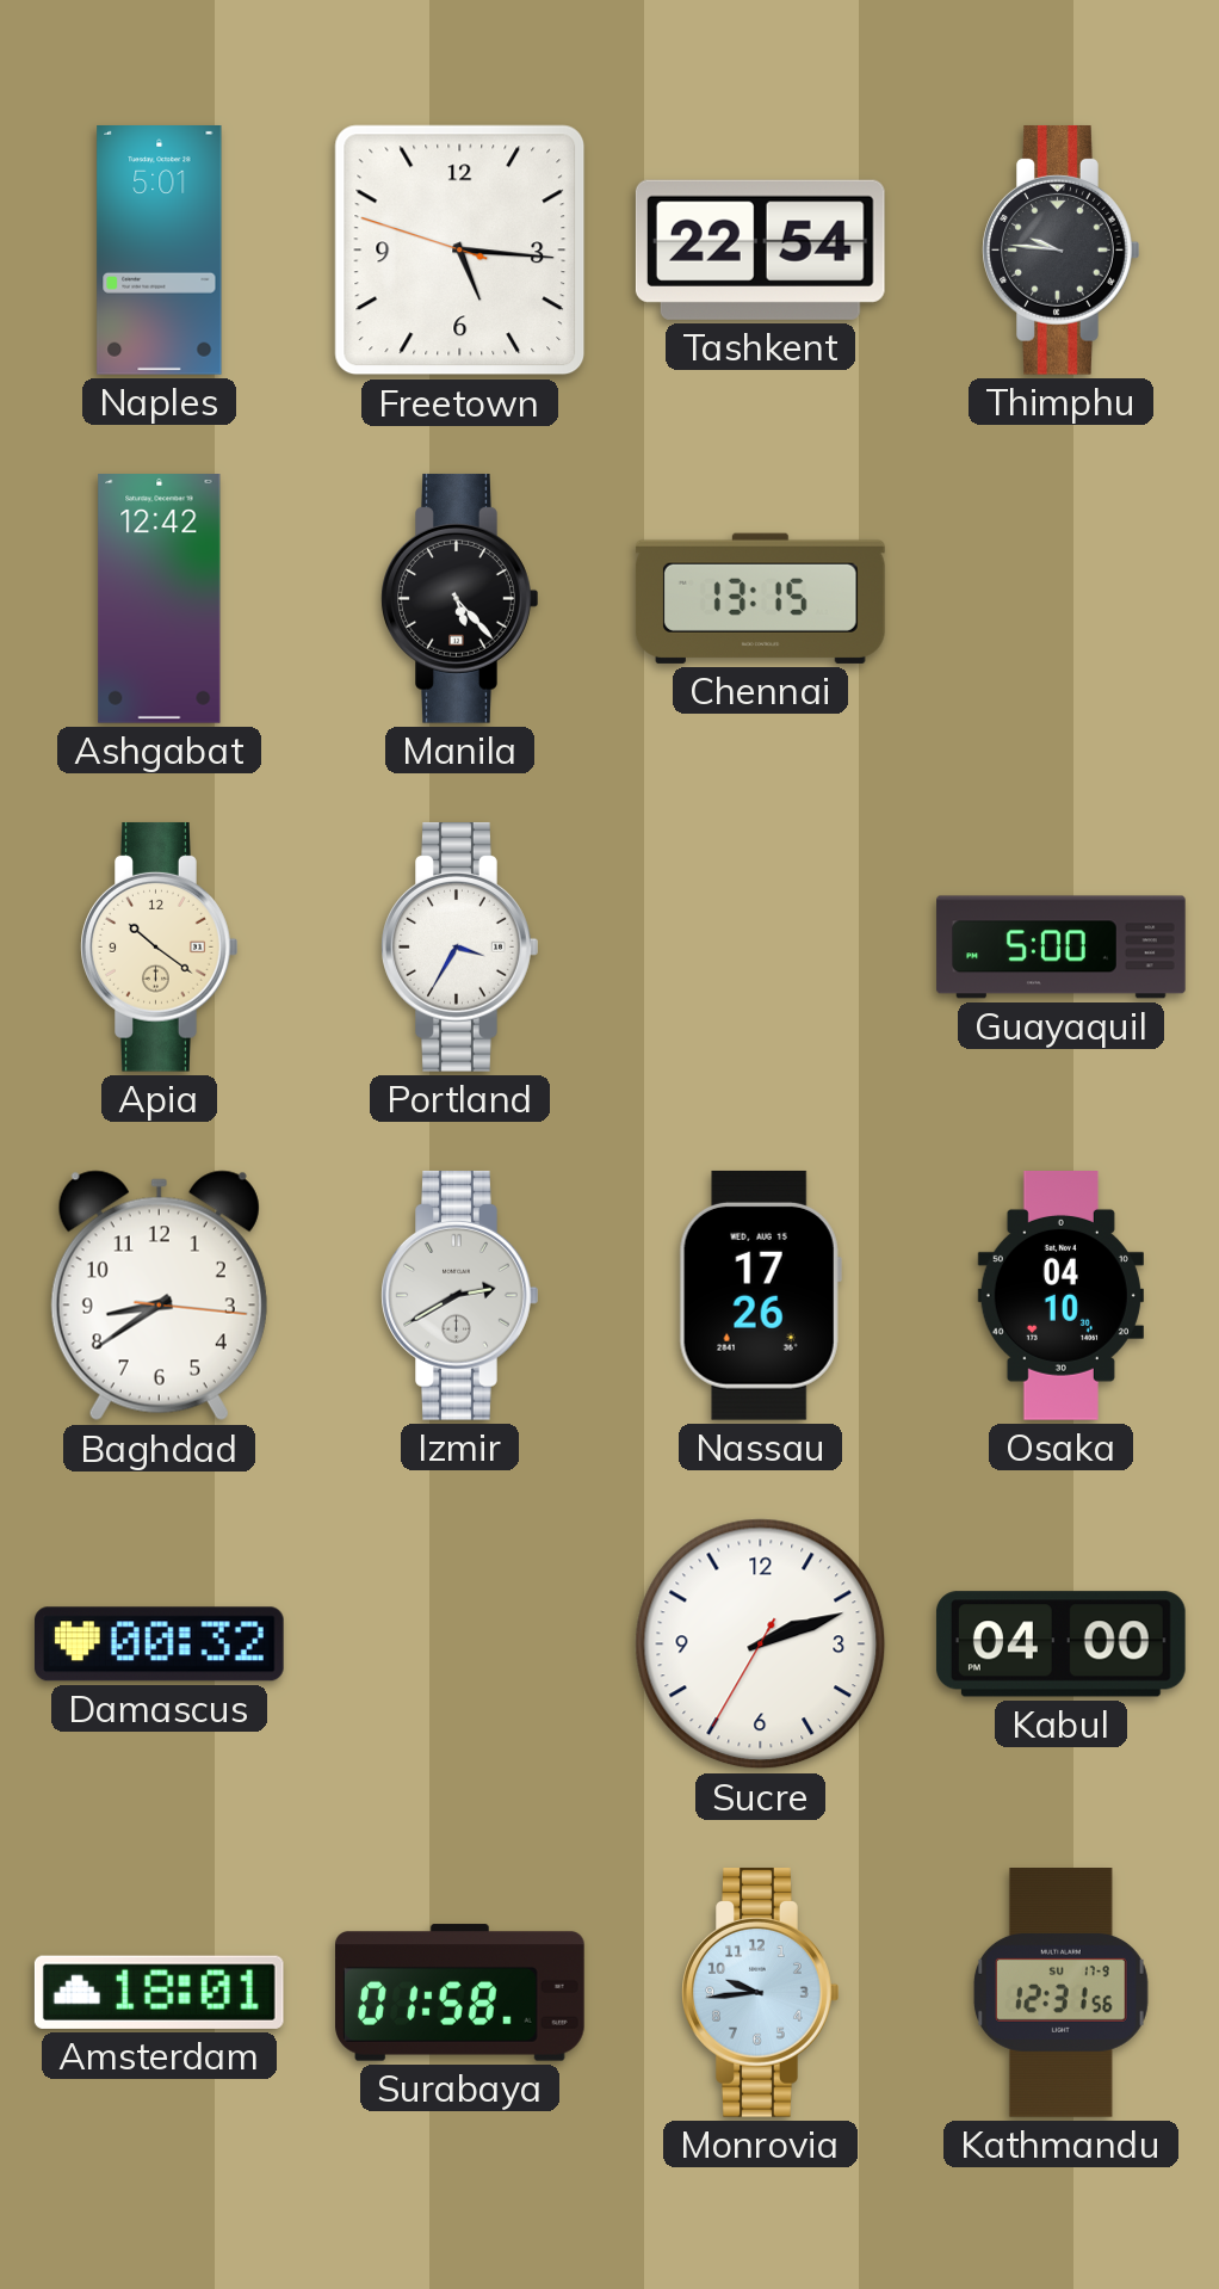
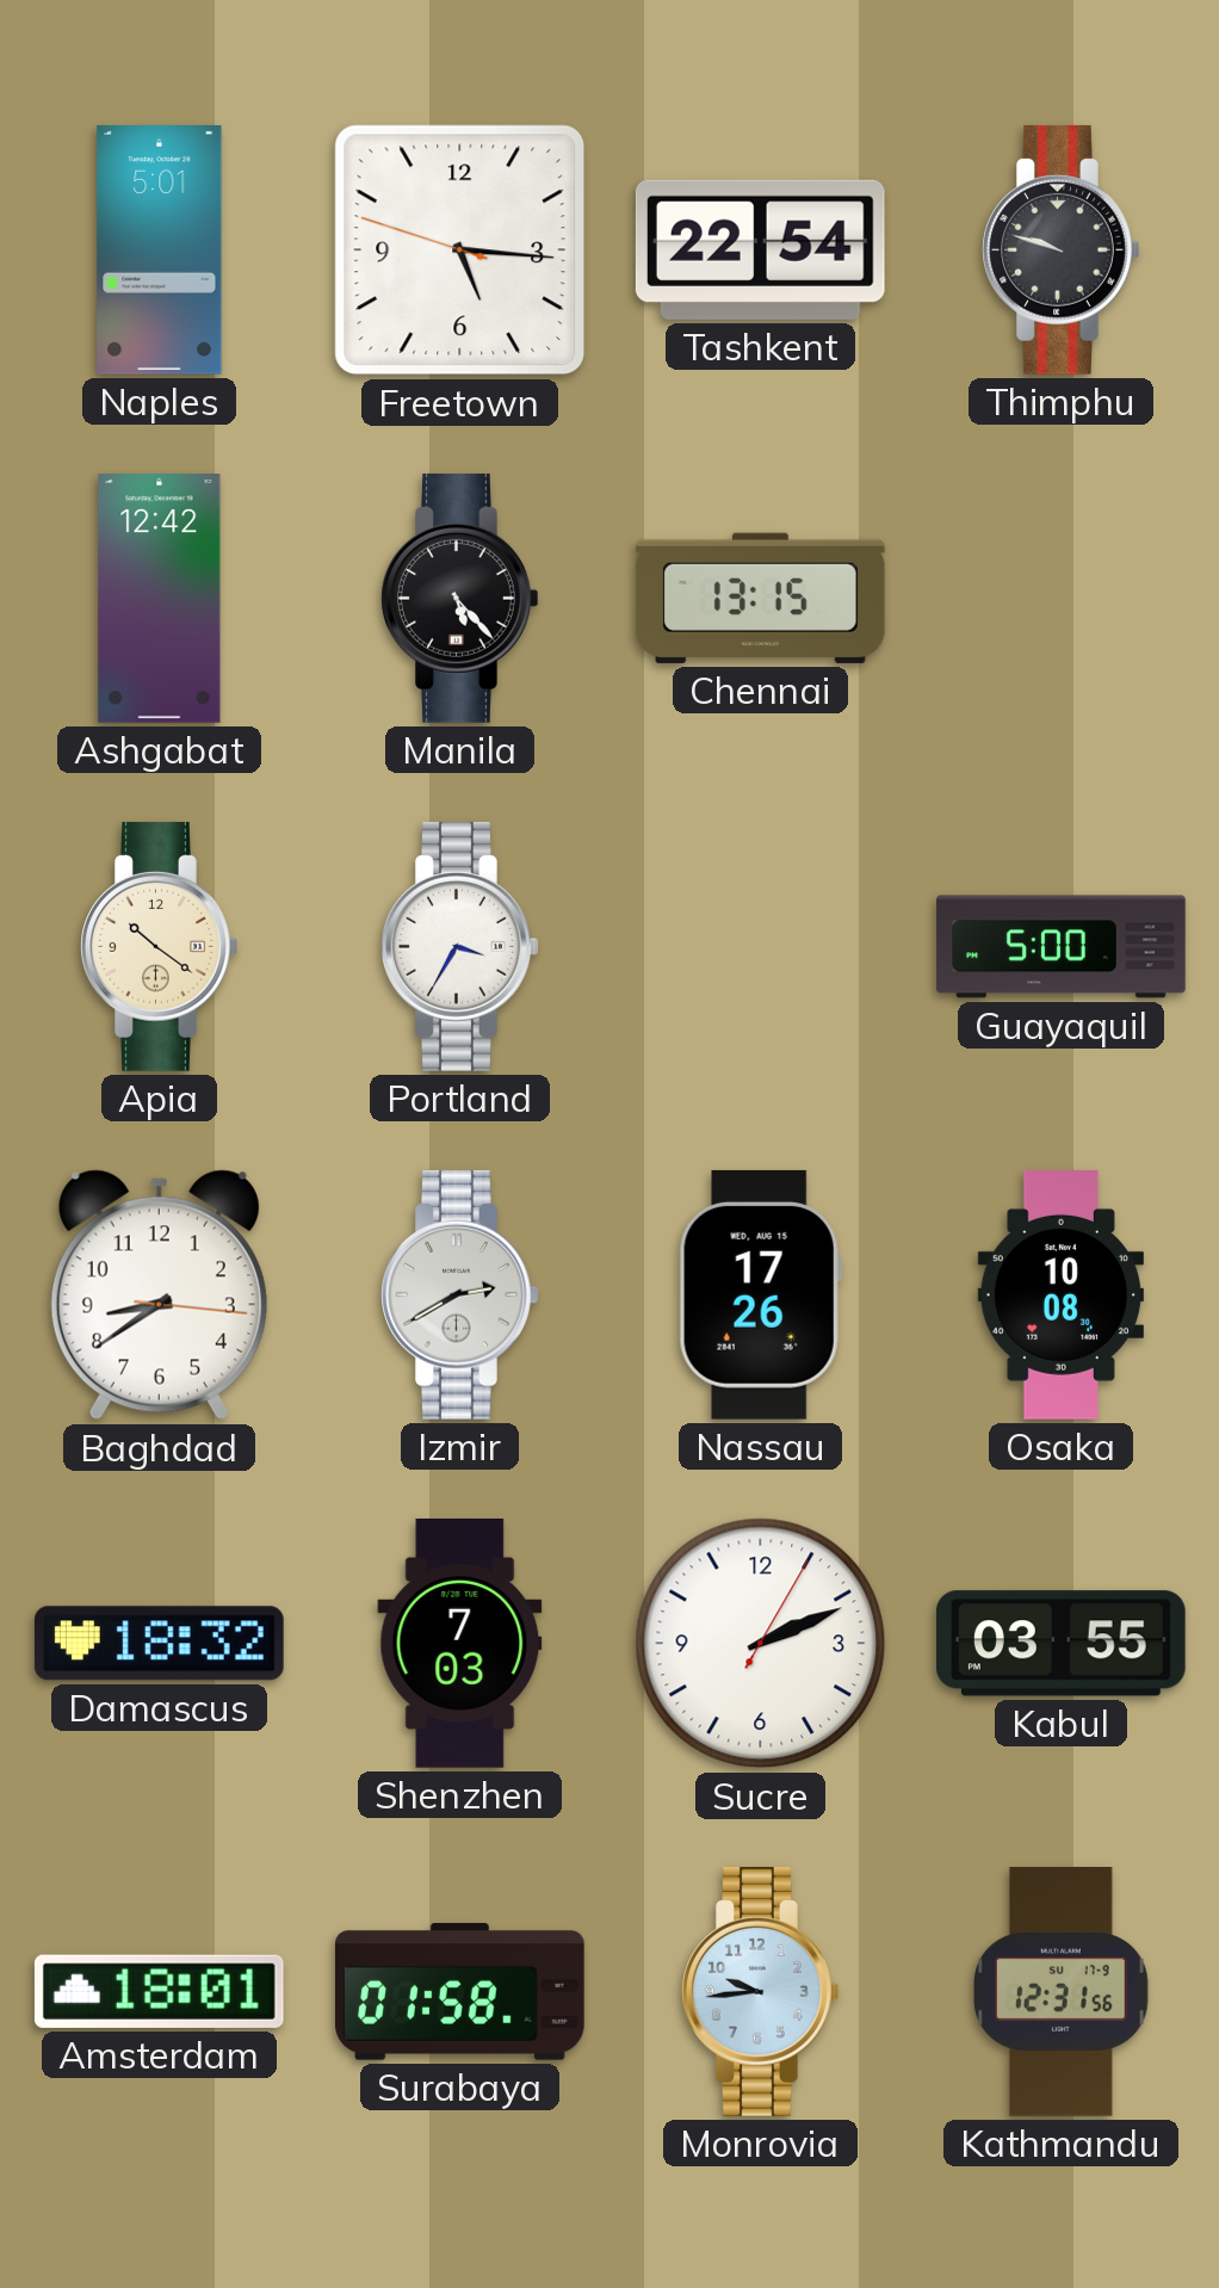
Thimphu: 9:46 -> 9:48
Osaka: 04:10 -> 10:08
Damascus: 00:32 -> 18:32
Shenzhen: none -> 7:03
Sucre: 2:11:35 -> 2:11:05
Kabul: 04:00 -> 03:55
